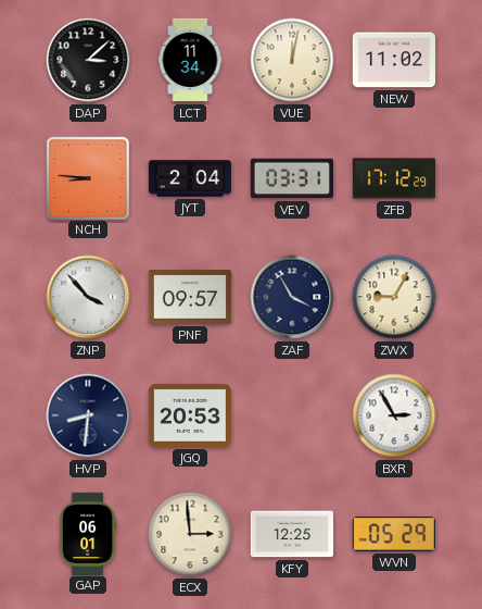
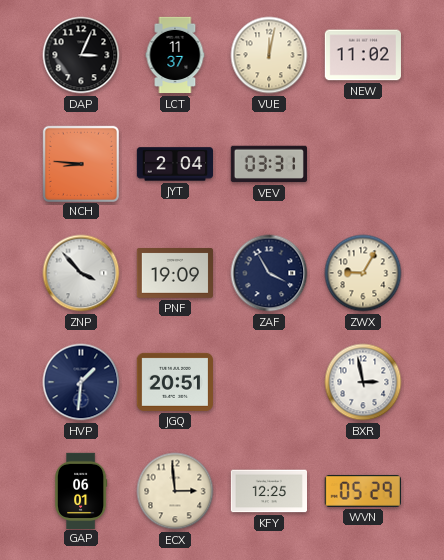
DAP: 3:08 -> 3:04
LCT: 11:34 -> 11:37
ZFB: 17:12 -> none
PNF: 09:57 -> 19:09
HVP: 8:31 -> 1:31
JGQ: 20:53 -> 20:51
BXR: 2:55 -> 2:58
